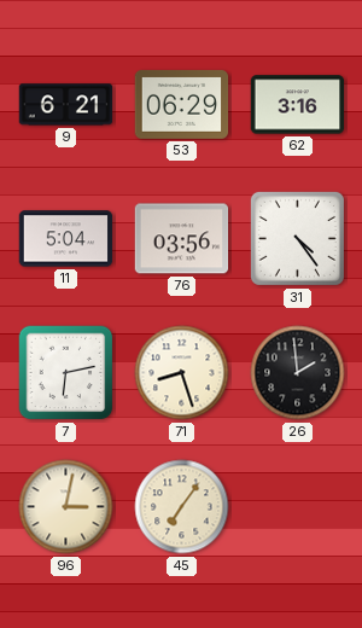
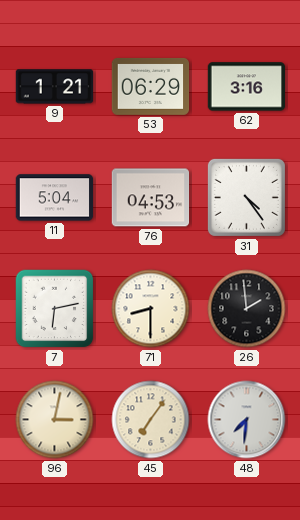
9: 6:21 -> 1:21
76: 03:56 -> 04:53
71: 8:27 -> 8:30
48: none -> 7:31
